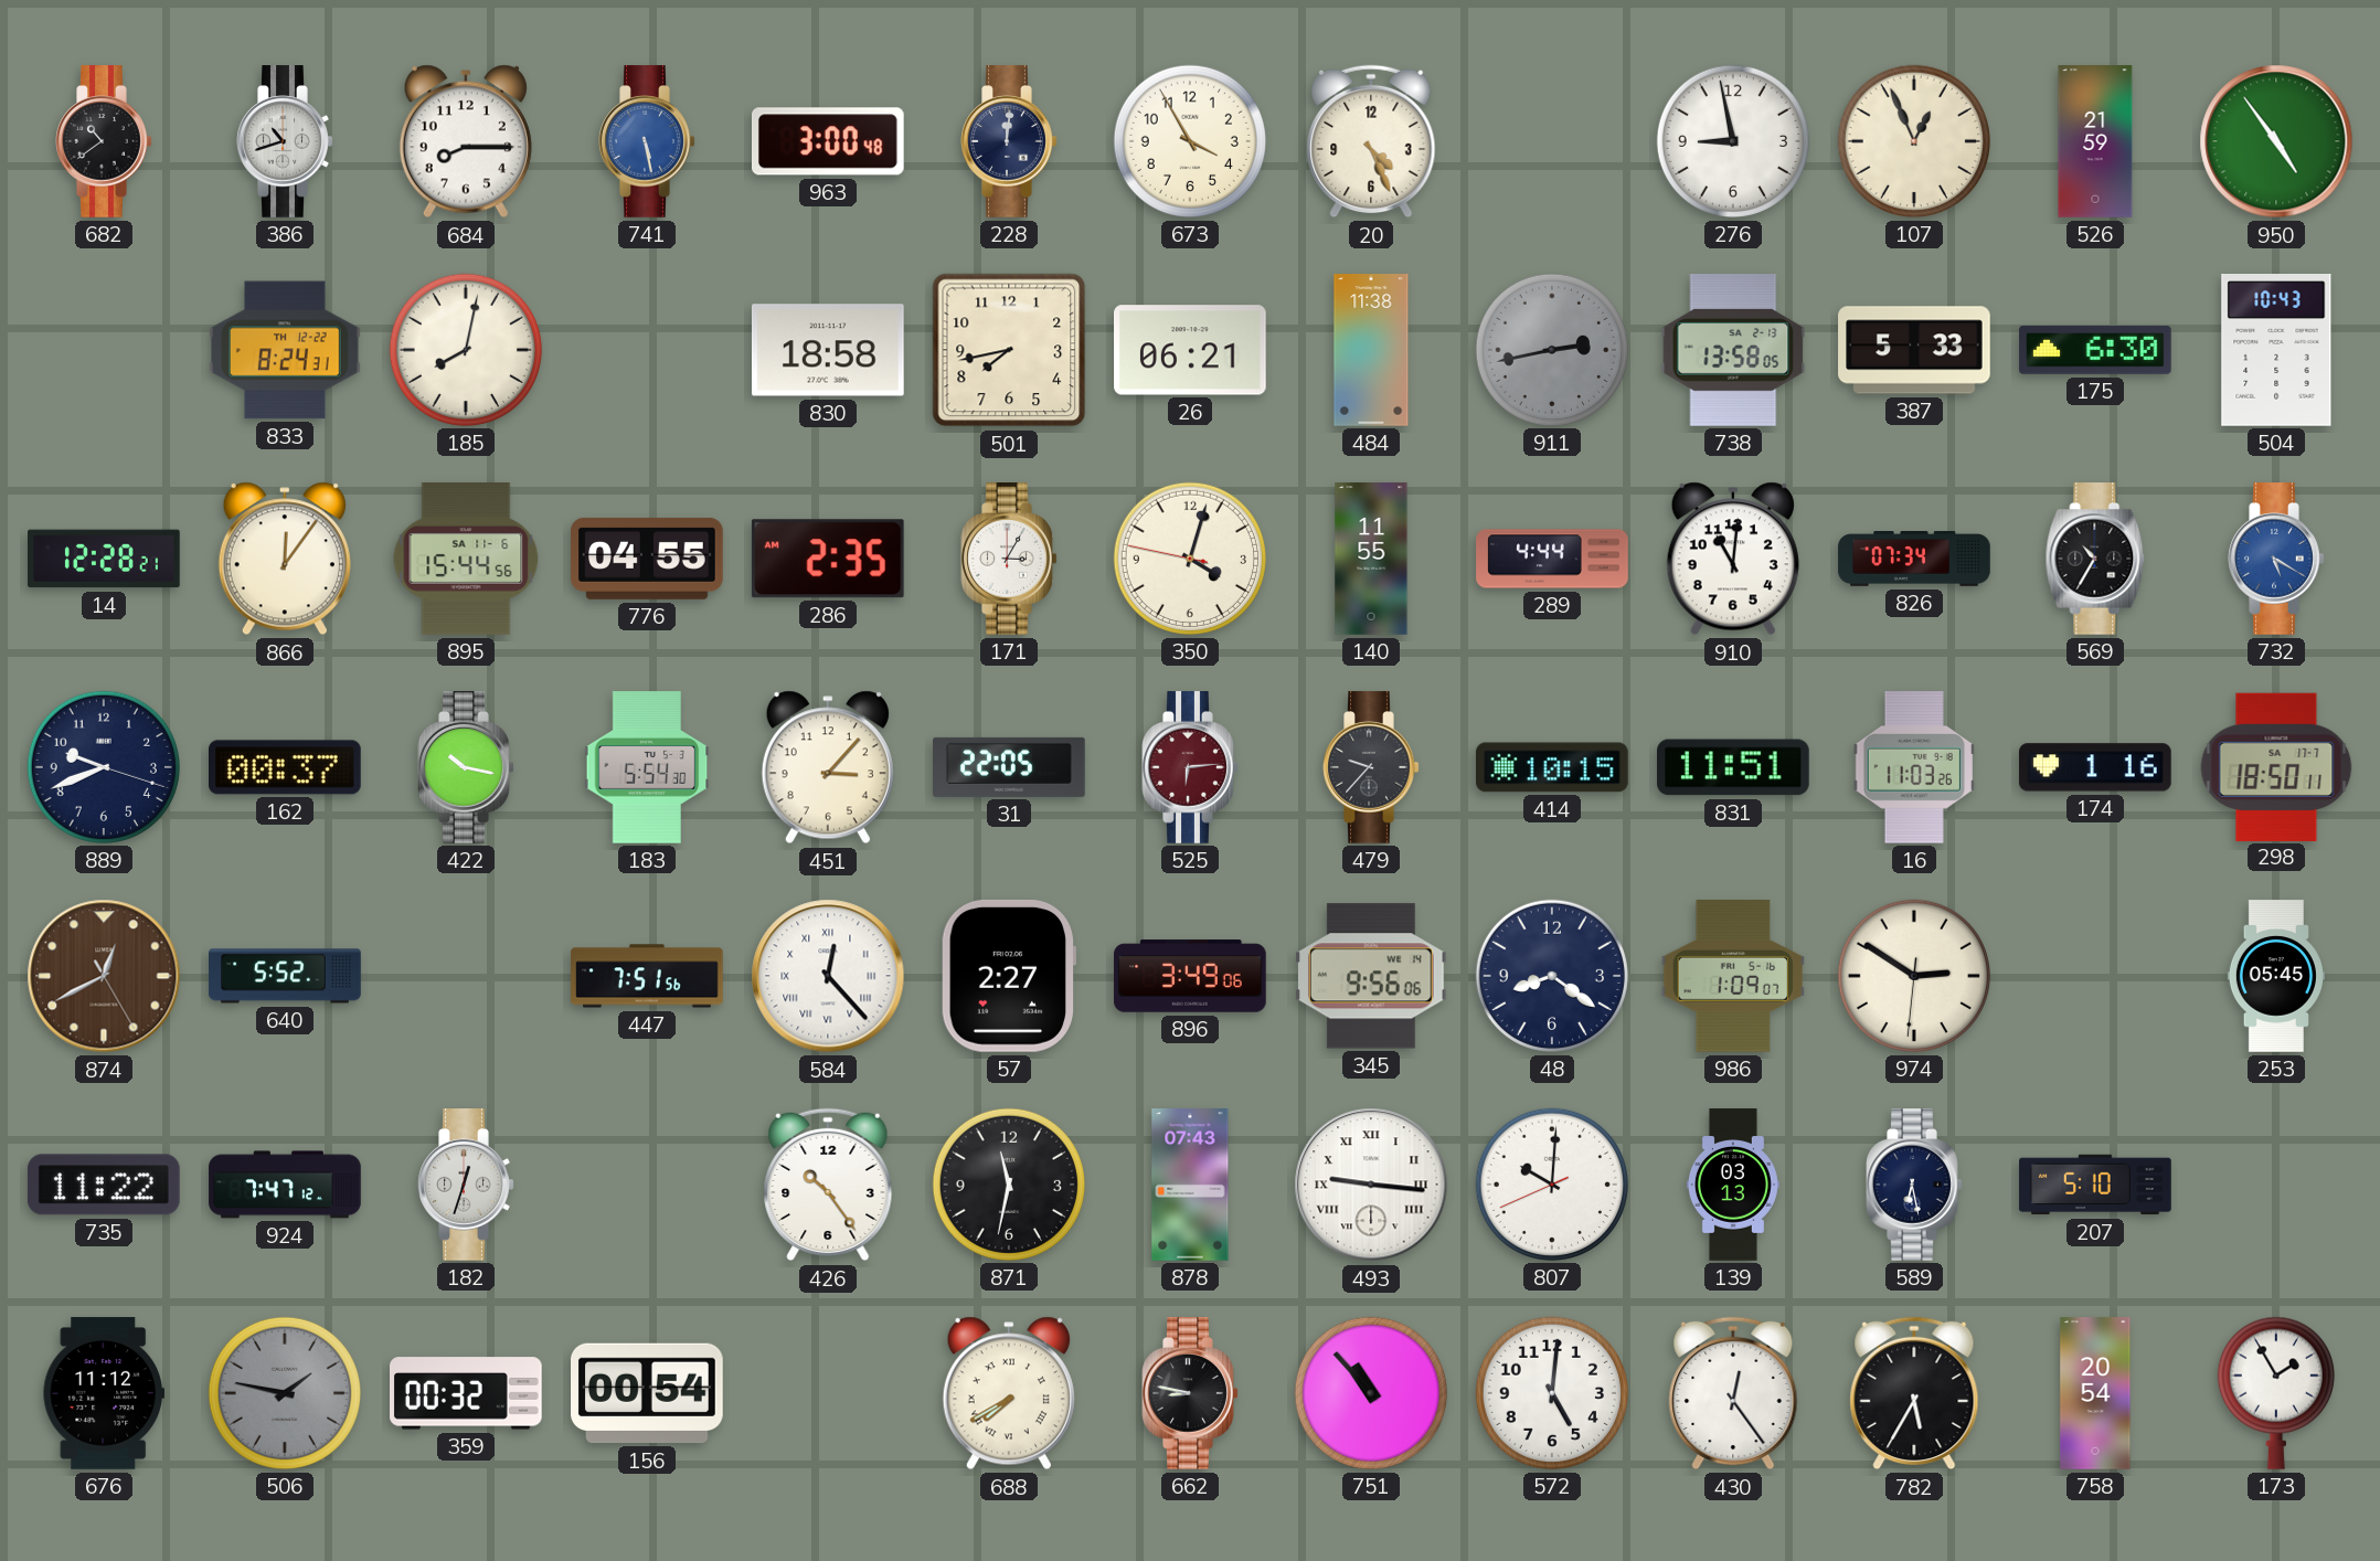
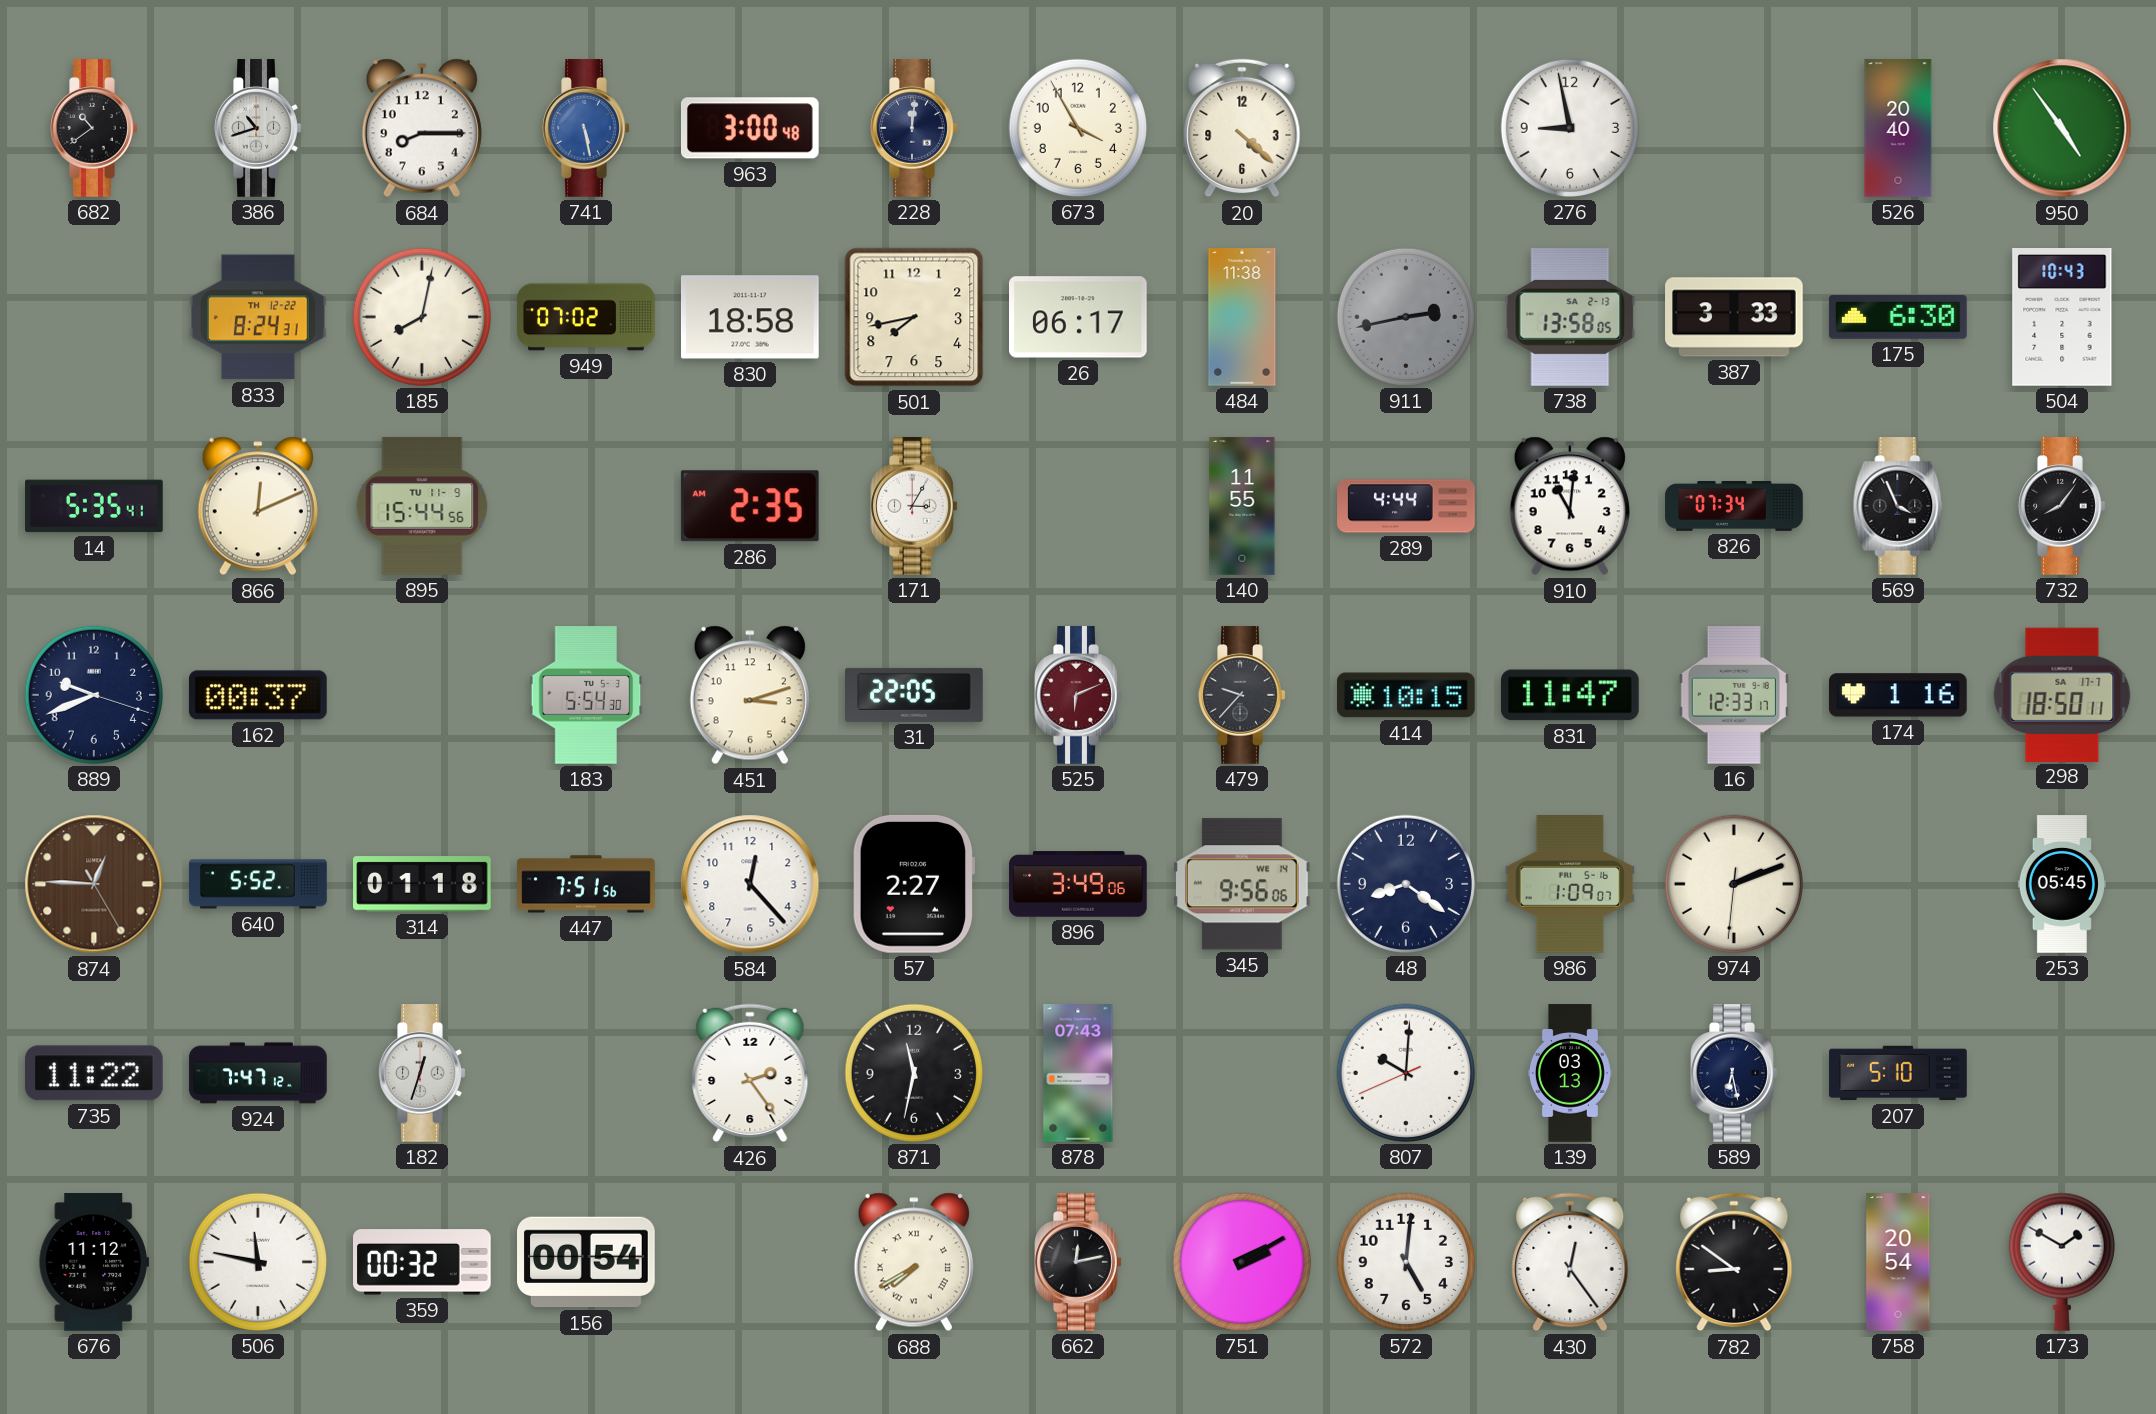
20: 4:26 -> 4:22
107: 12:56 -> none
526: 21:59 -> 20:40
949: none -> 07:02
26: 06:21 -> 06:17
387: 5:33 -> 3:33
14: 12:28 -> 5:35
866: 12:06 -> 12:11
895 date: SA 11-6 -> TU 11-9
776: 04:55 -> none
350: 4:02 -> none
569: 10:35 -> 3:56
732: 5:20 -> 8:06
732 dial: blue -> black
422: 10:17 -> none
451: 3:07 -> 3:12
525: 6:14 -> 6:11
831: 11:51 -> 11:47
16: 11:03 -> 12:33
874: 12:40 -> 12:45
314: none -> 01:18
584 numerals: Roman -> Arabic
974: 2:50 -> 2:11
426: 10:24 -> 2:24
493: 9:16 -> none
506: 1:47 -> 11:47
506 dial: grey -> white
662: 8:47 -> 12:13
751: 10:53 -> 2:10
782: 5:35 -> 8:51
173: 1:55 -> 1:50
